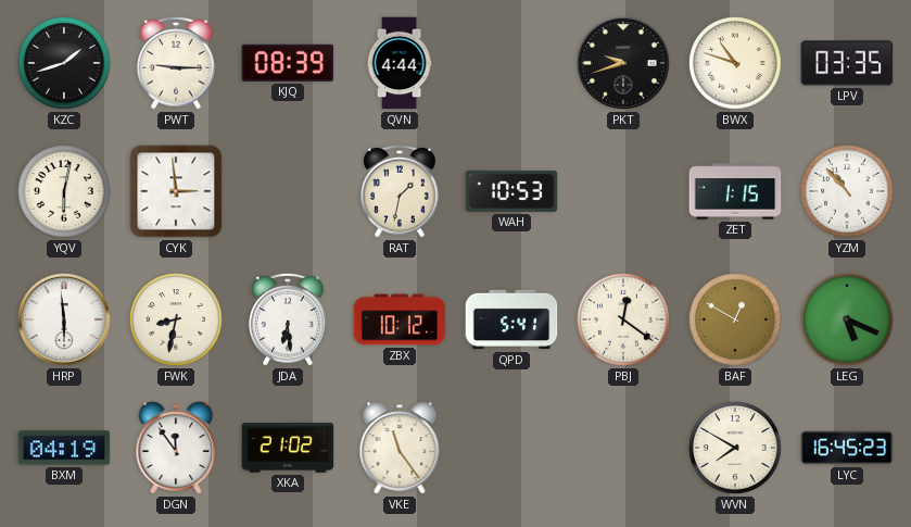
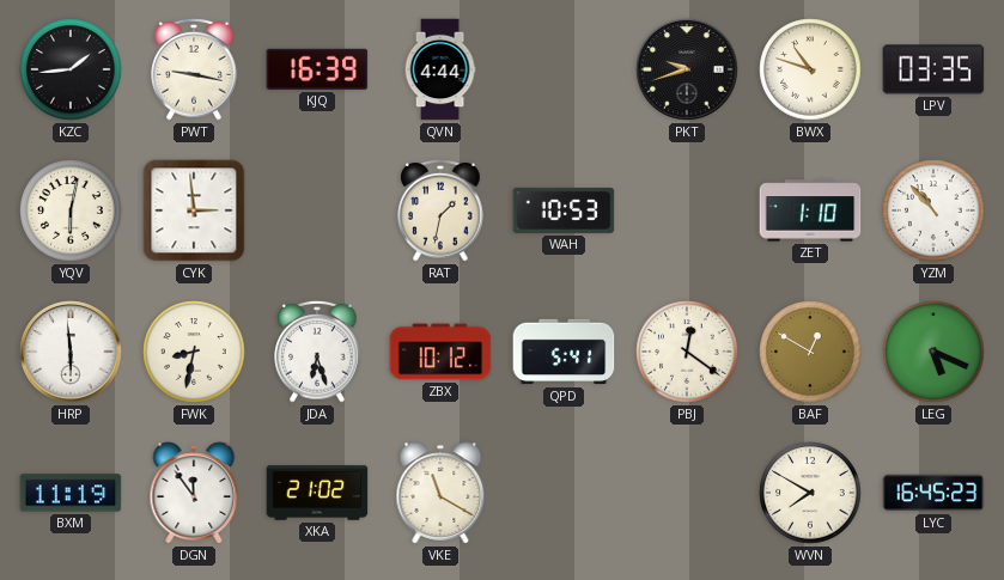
KZC: 1:42 -> 1:44
PWT: 9:15 -> 9:17
KJQ: 08:39 -> 16:39
ZET: 1:15 -> 1:10
JDA: 6:29 -> 6:27
BXM: 04:19 -> 11:19
VKE: 11:24 -> 11:20
